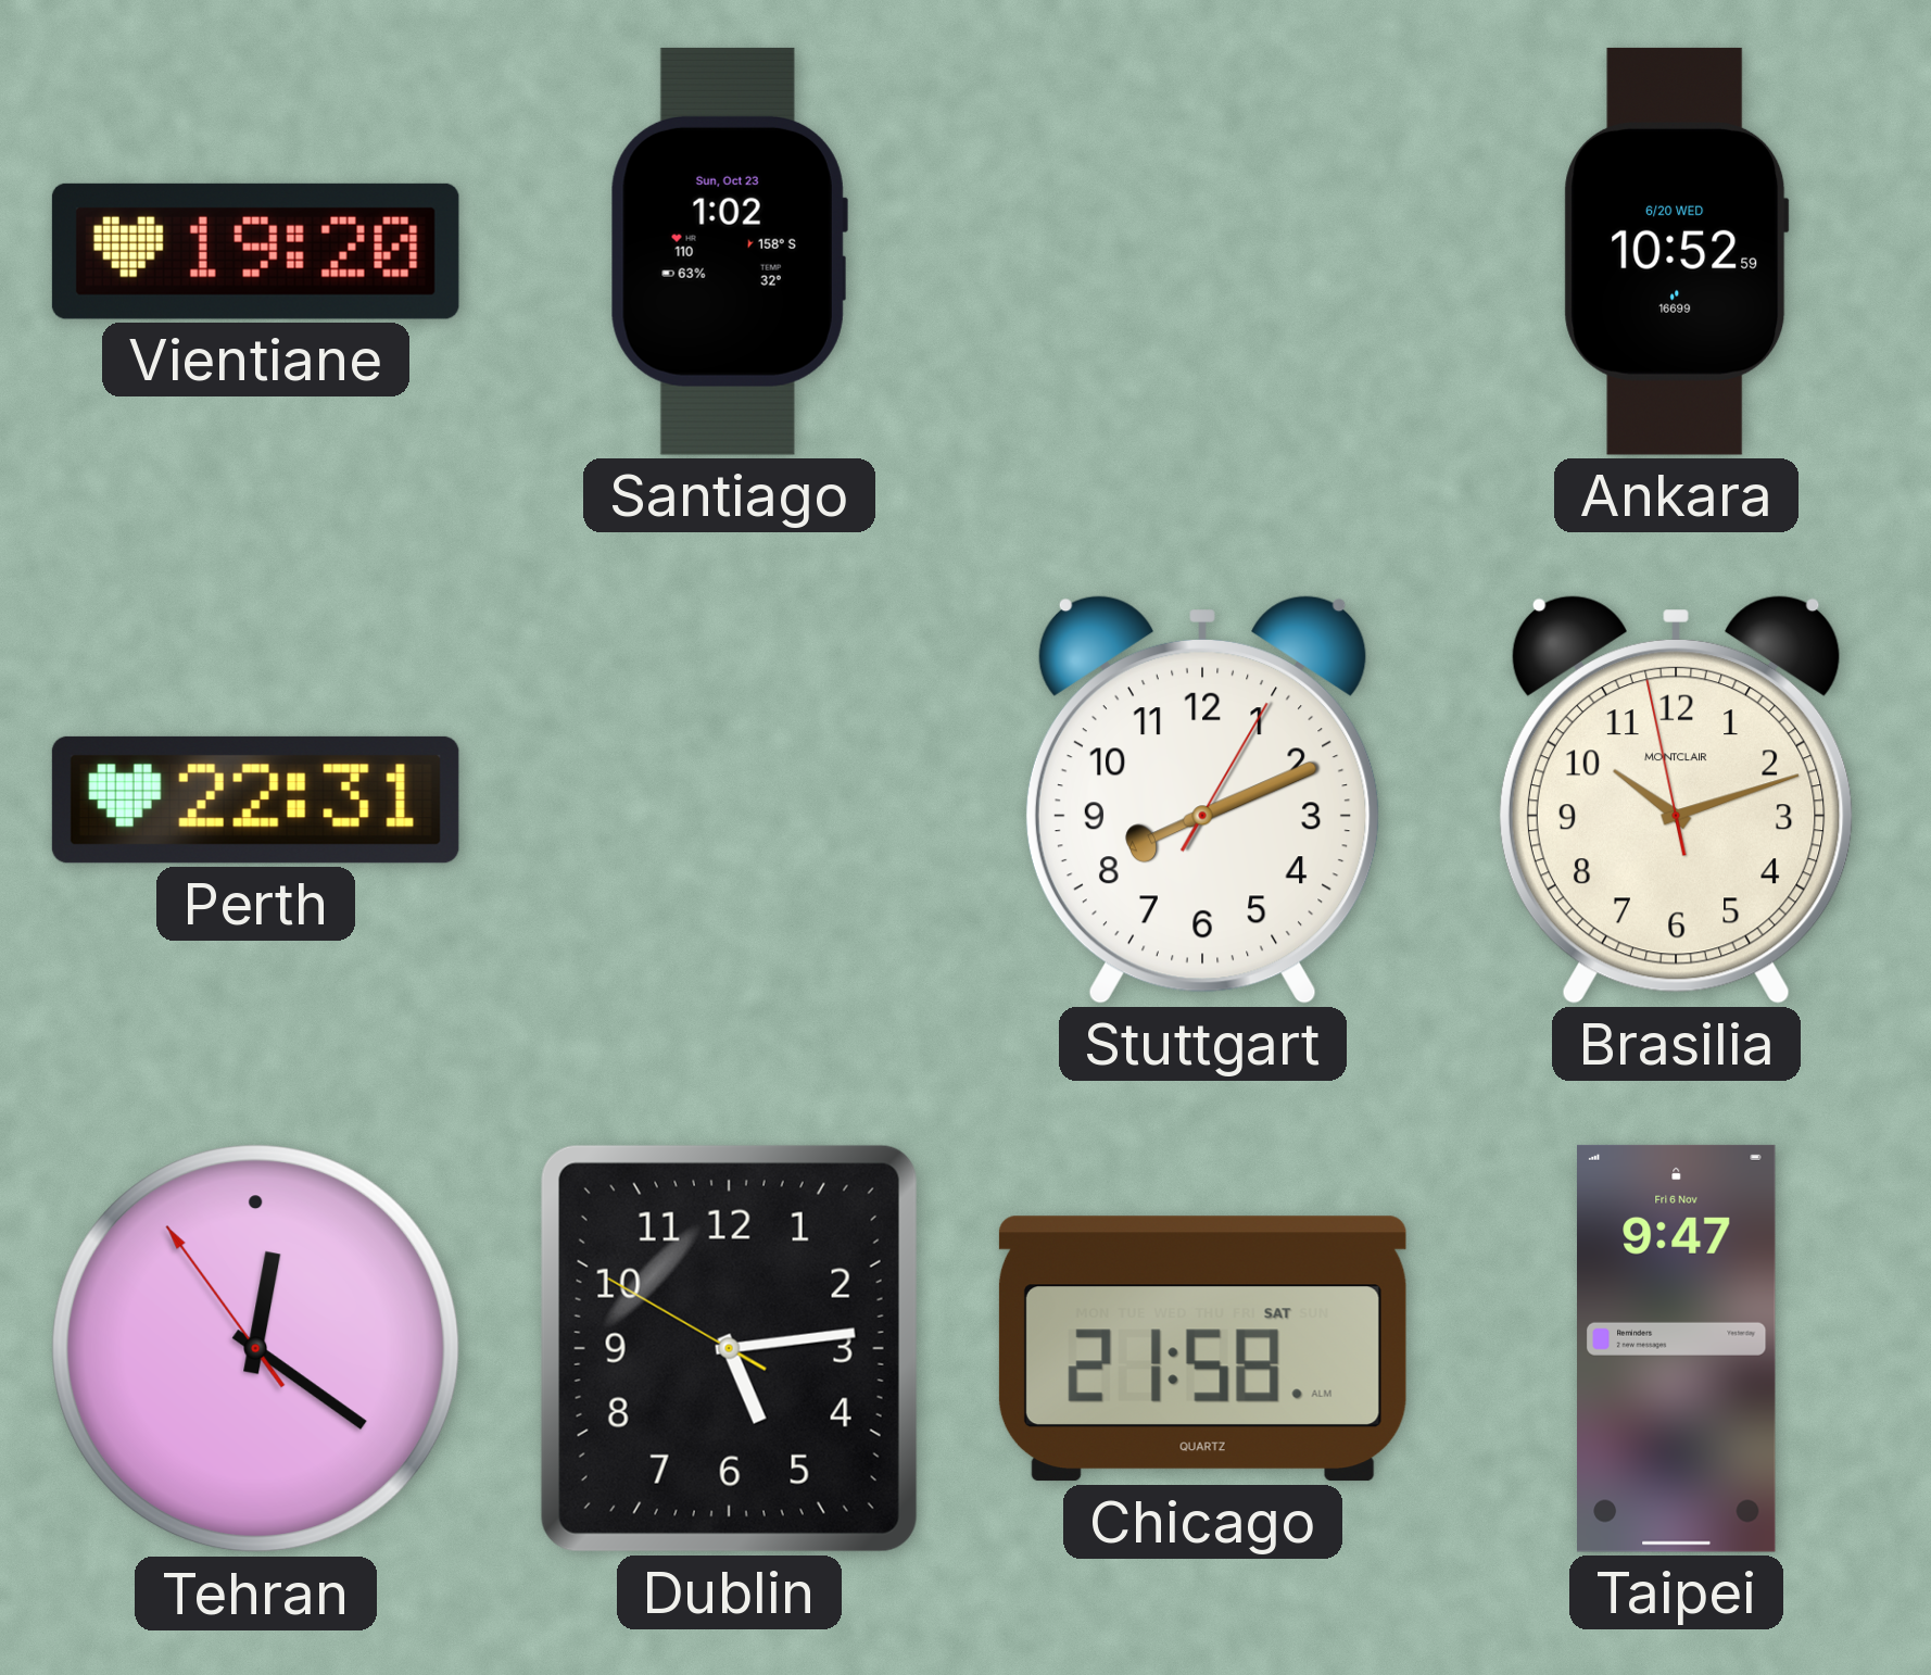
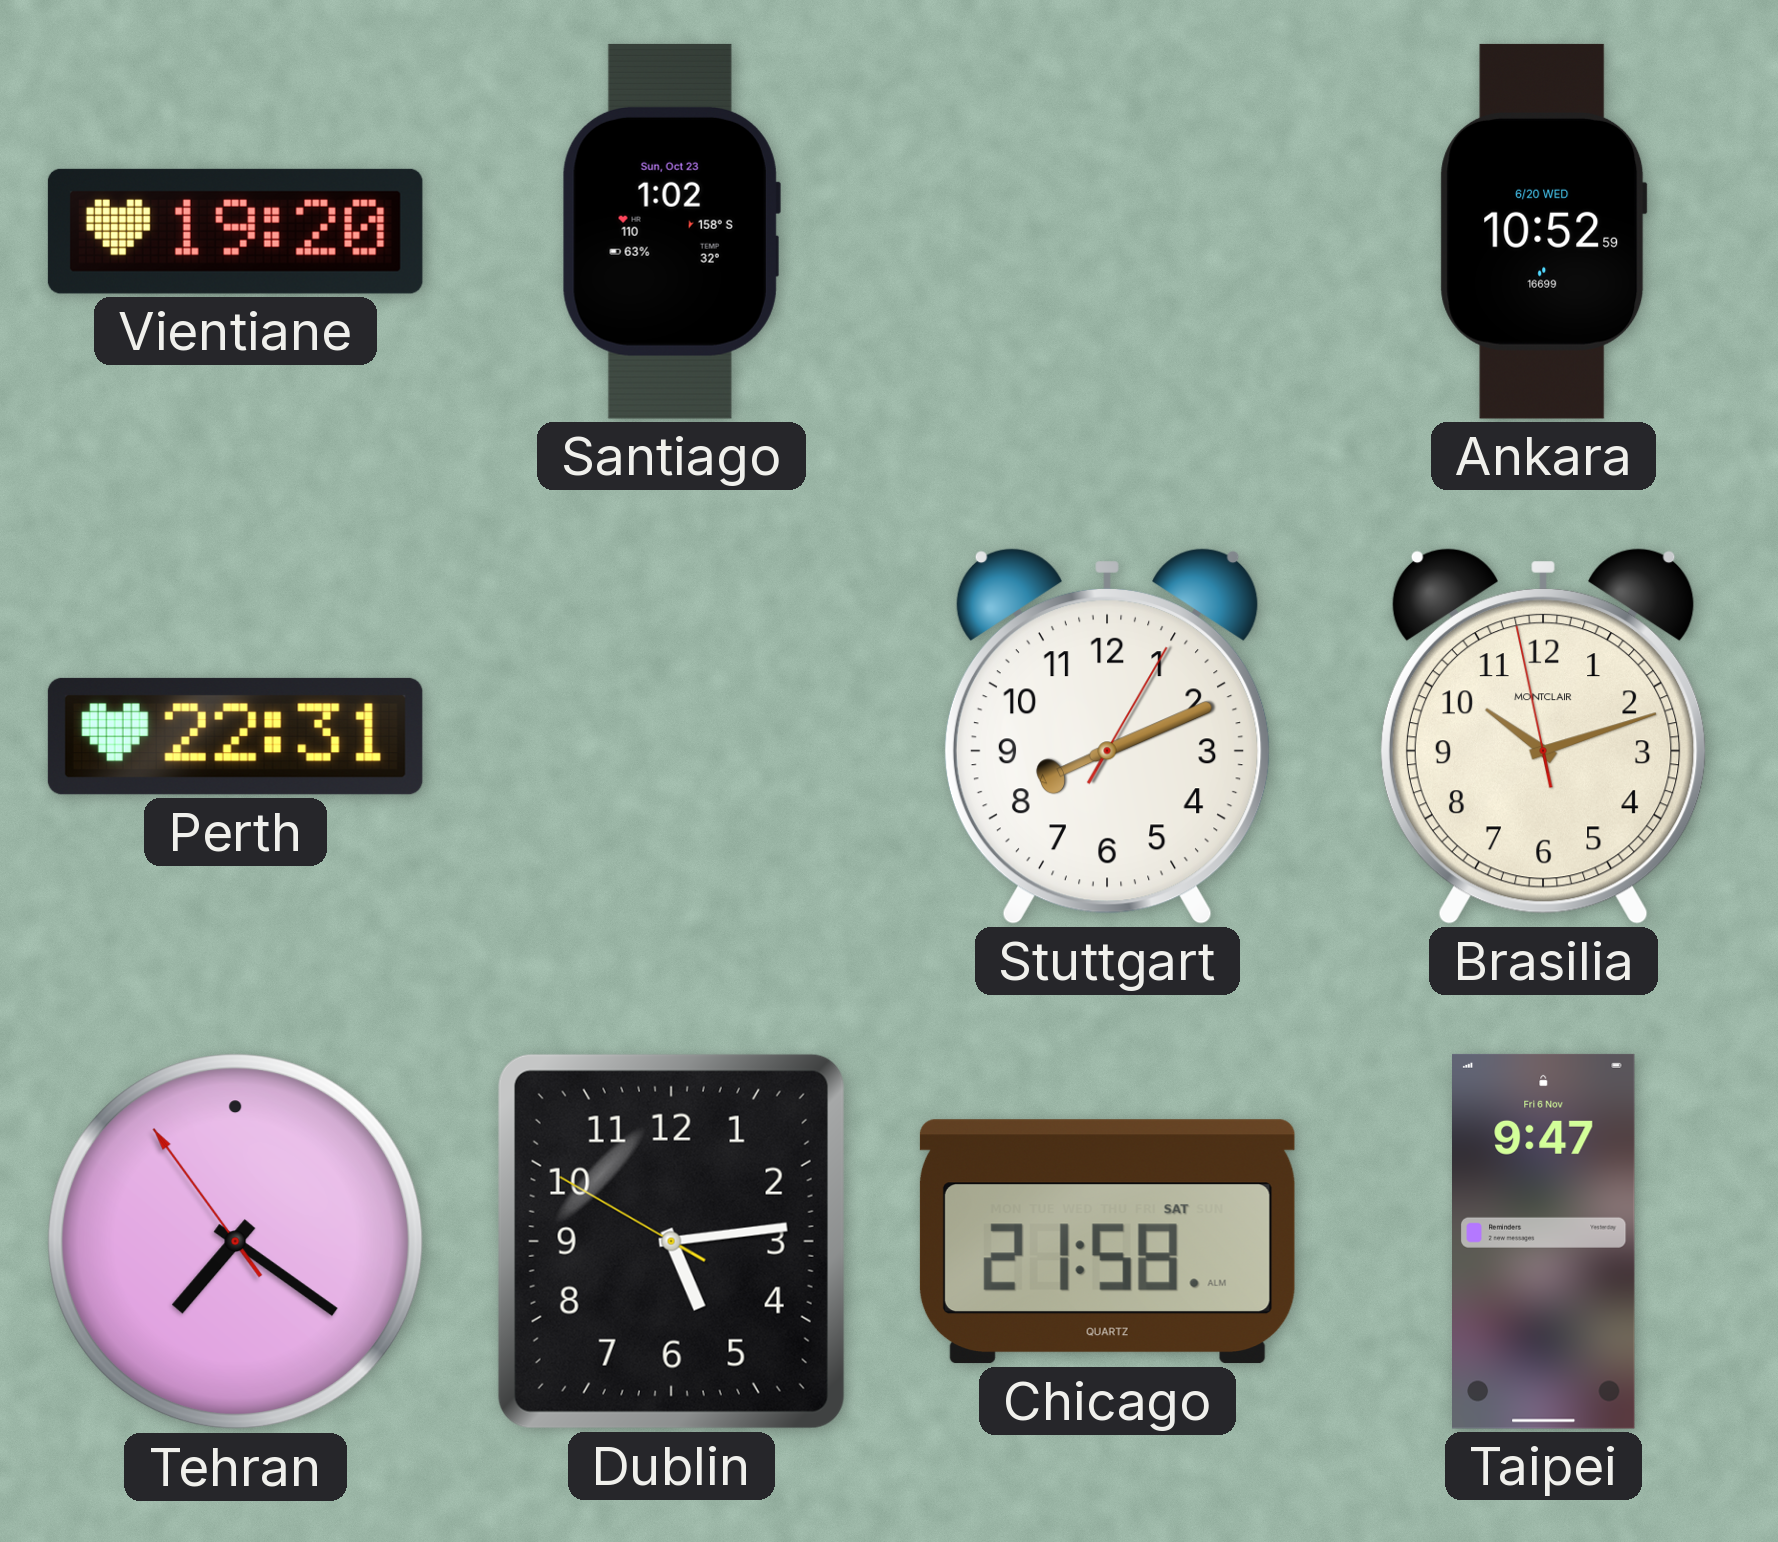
Tehran: 12:20 -> 7:20
